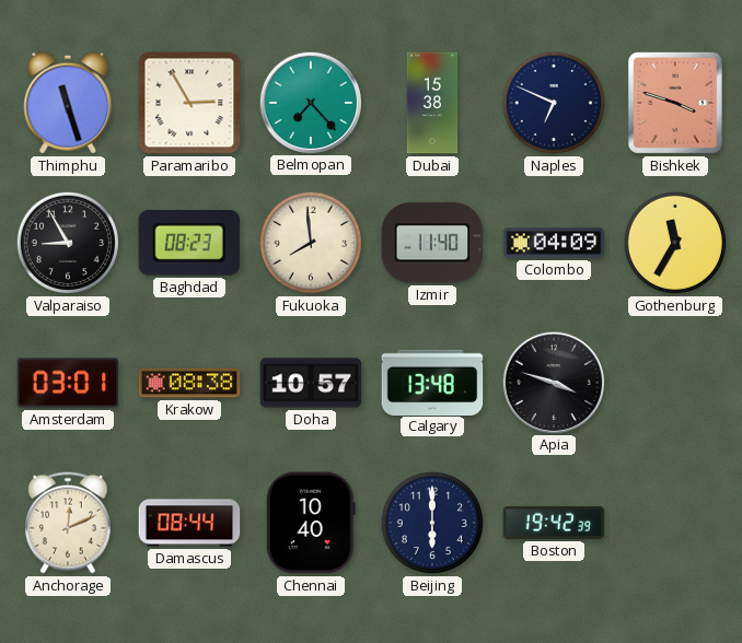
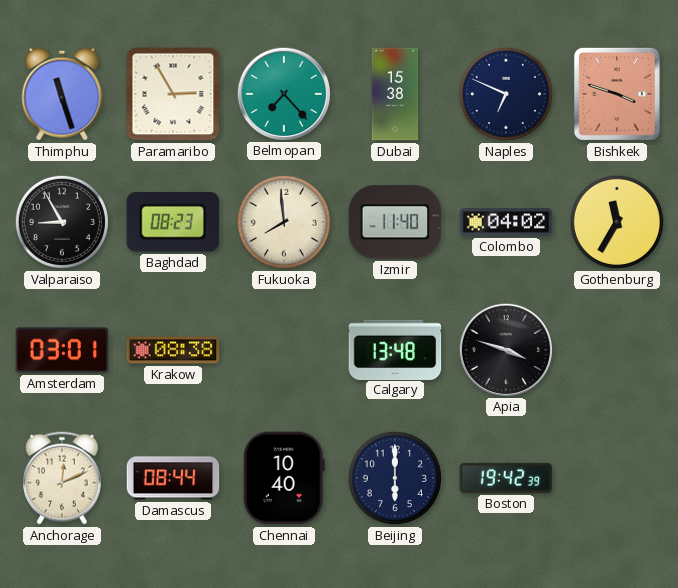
Colombo: 04:09 -> 04:02
Doha: 10:57 -> none
